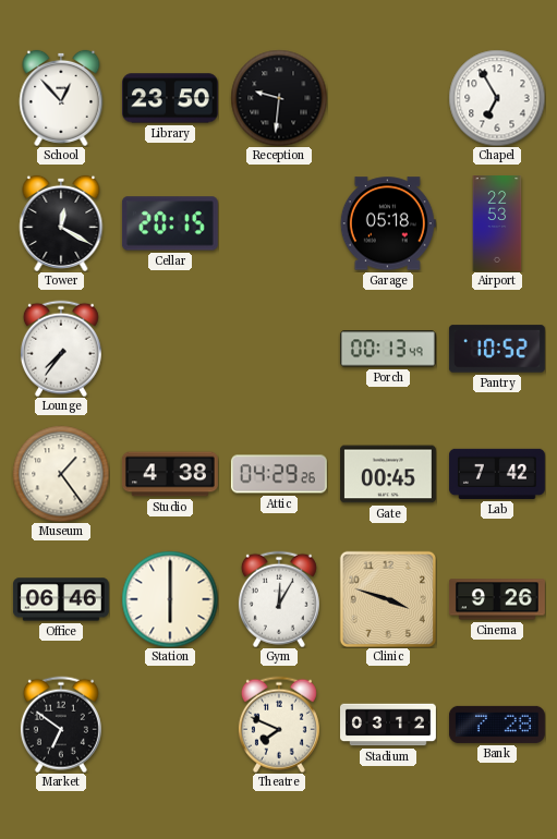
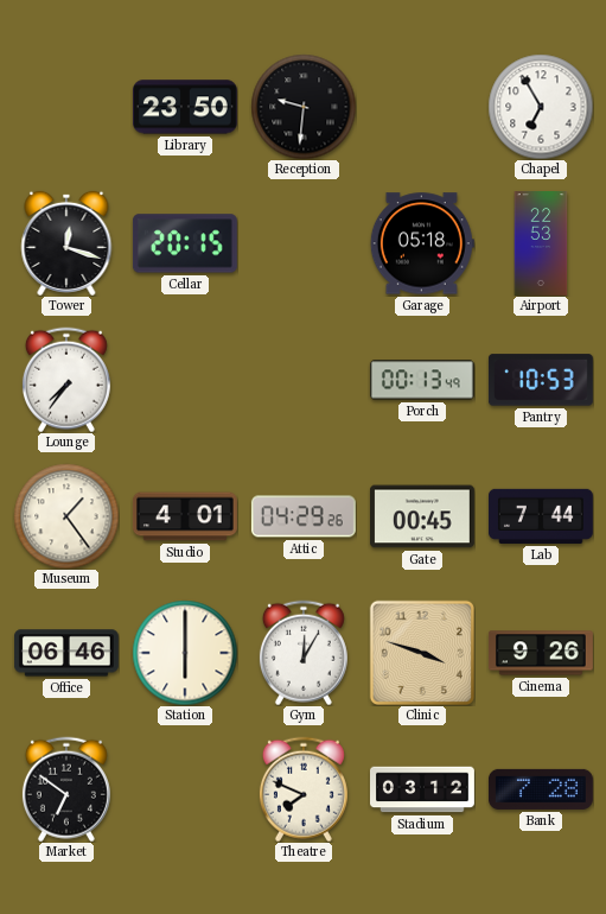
School: 12:53 -> none
Tower: 12:20 -> 12:18
Pantry: 10:52 -> 10:53
Studio: 4:38 -> 4:01
Lab: 7:42 -> 7:44
